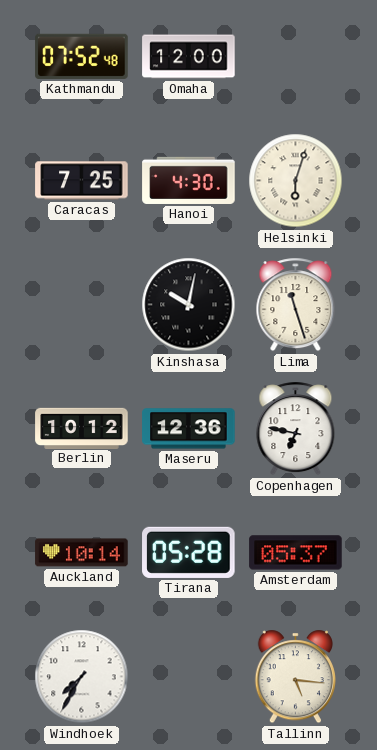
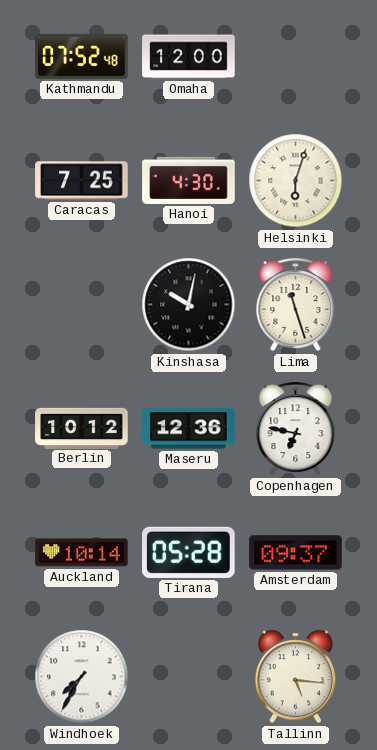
Amsterdam: 05:37 -> 09:37
